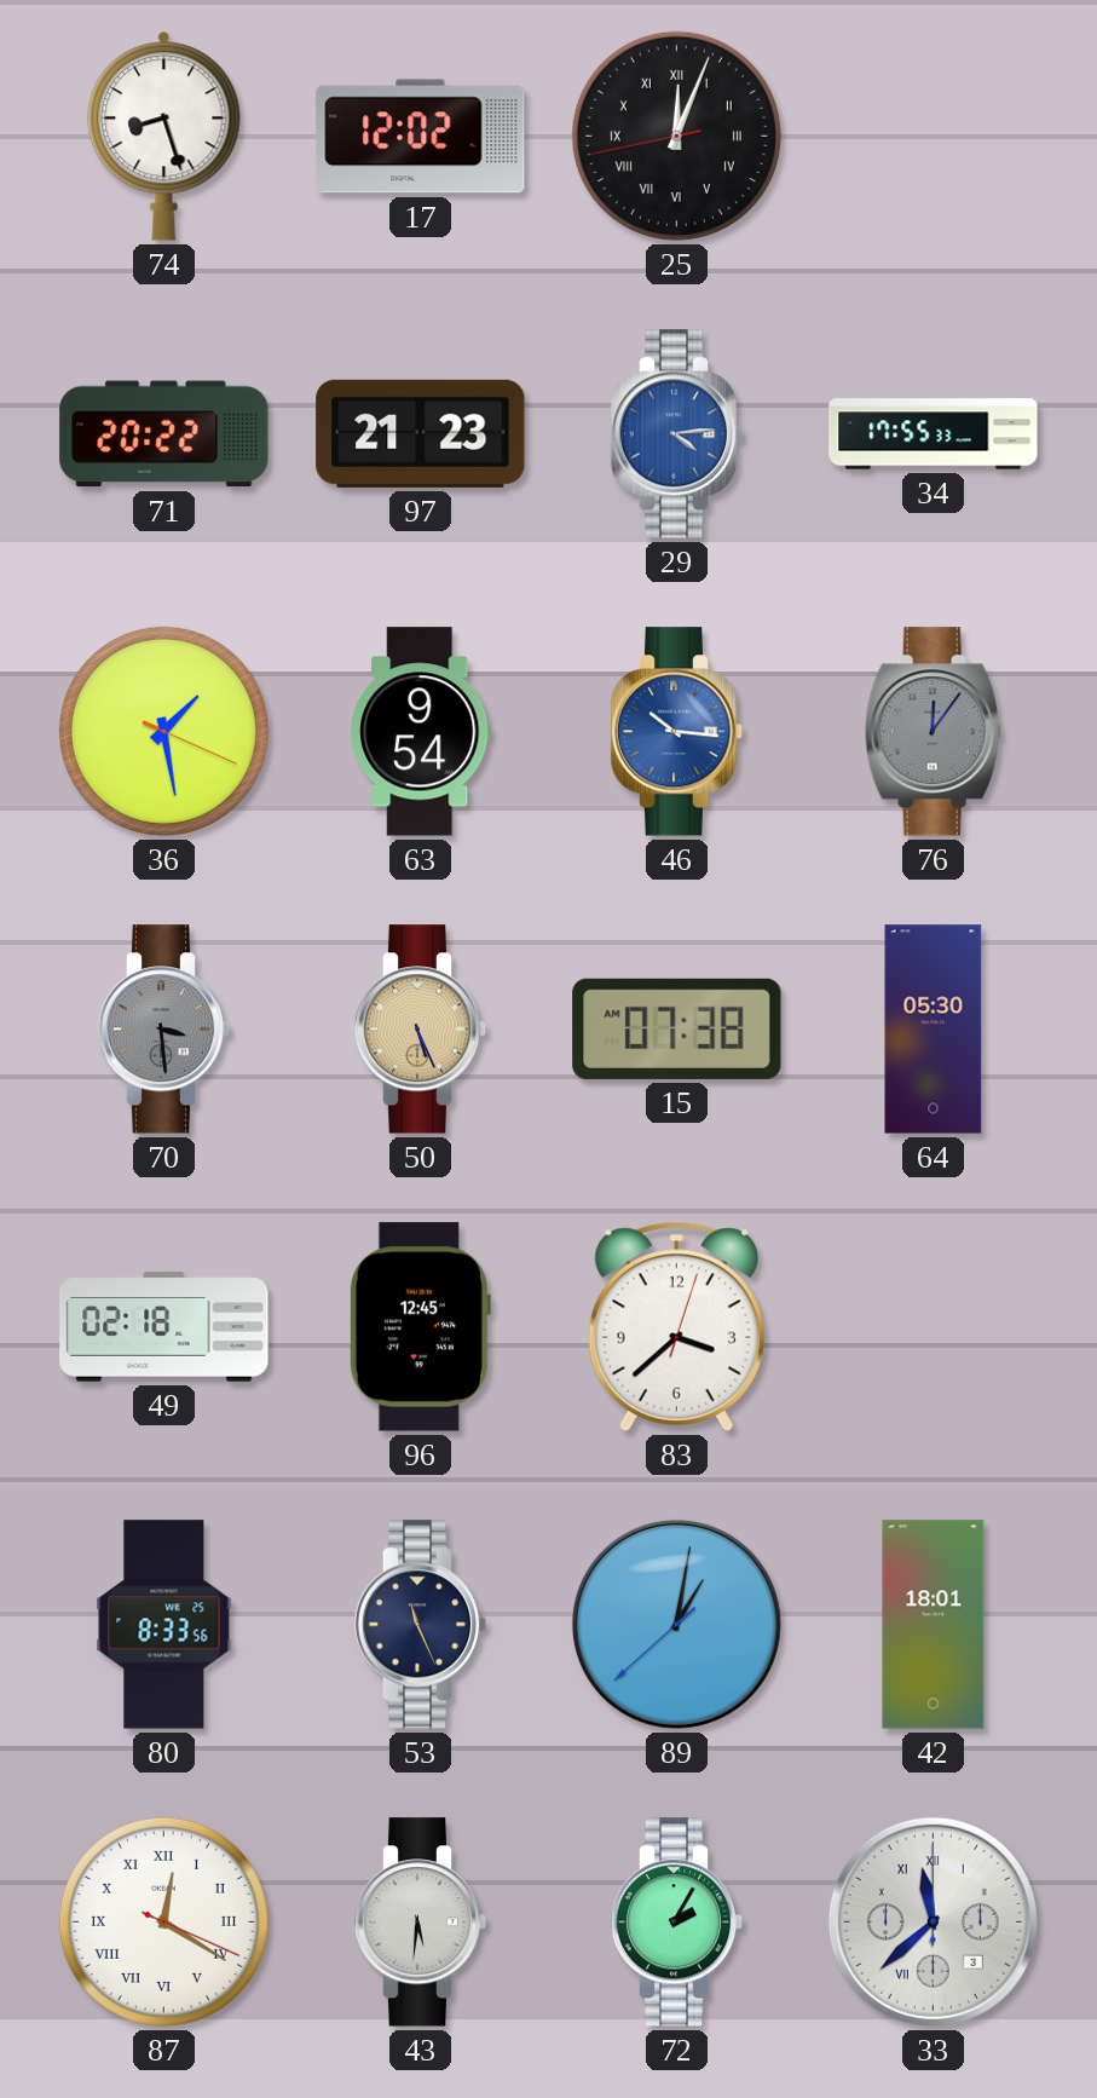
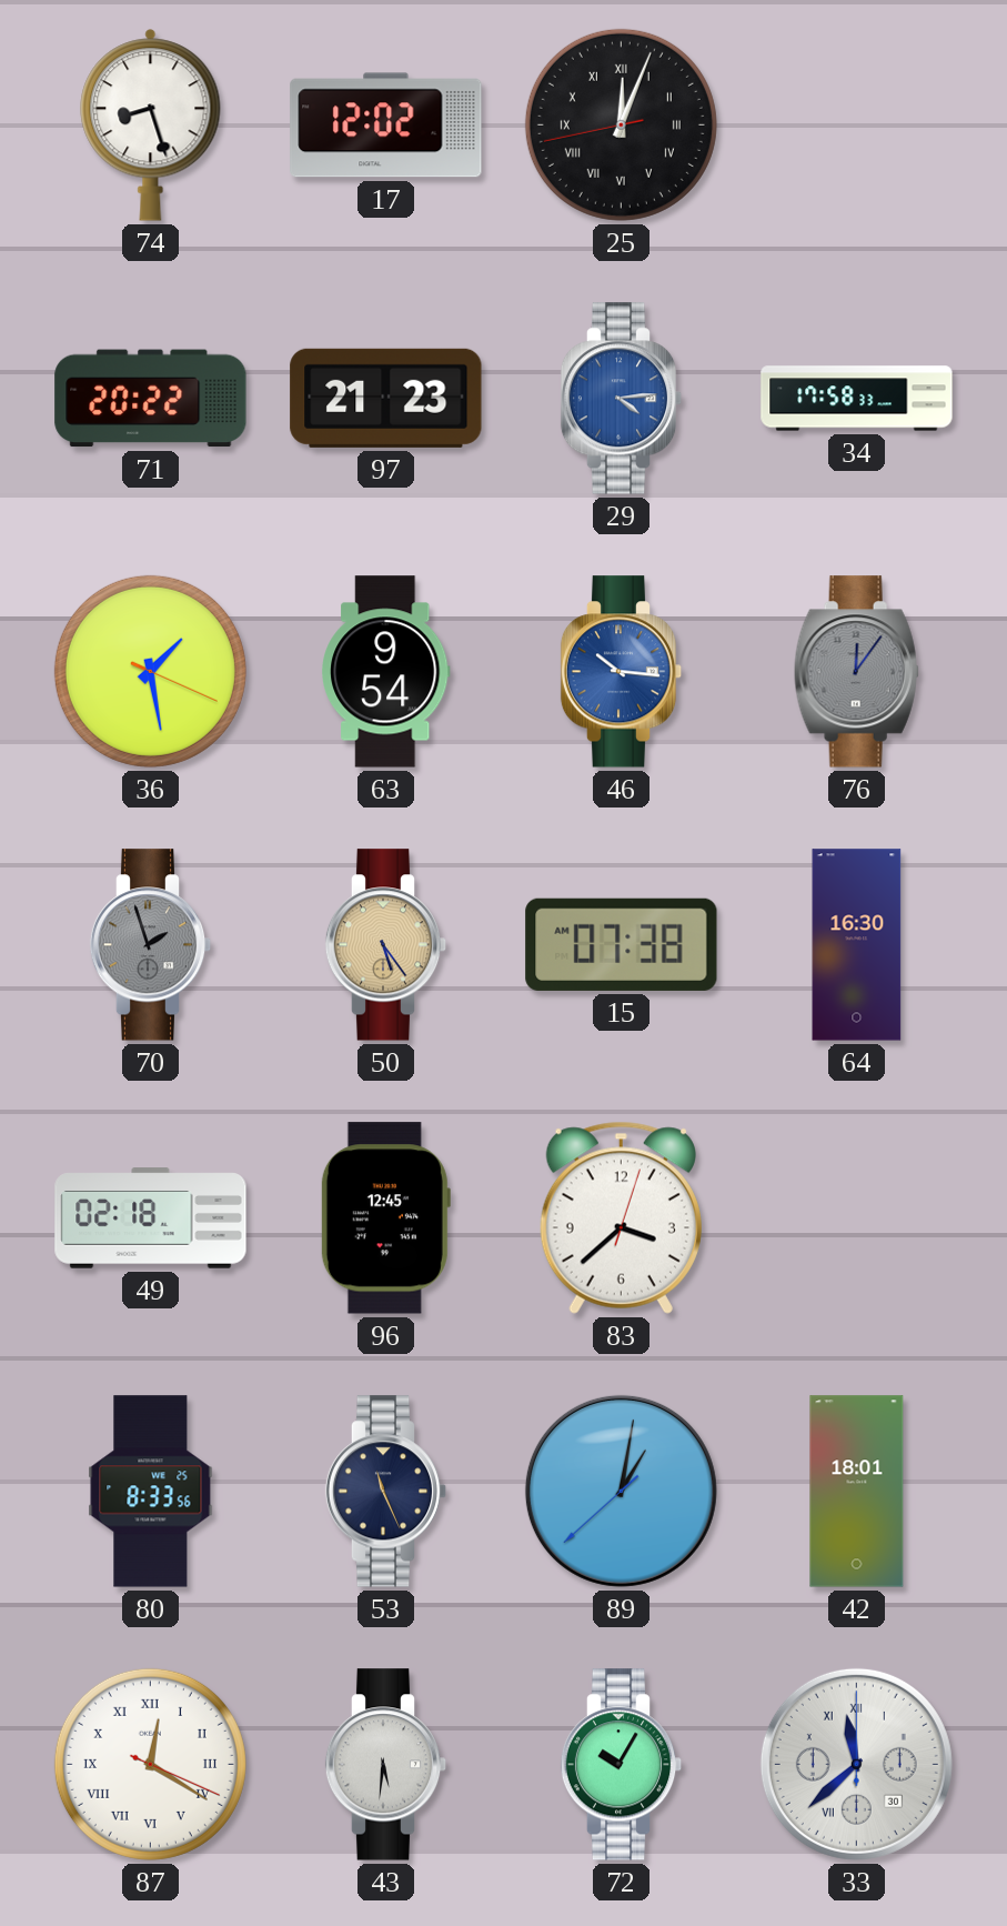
34: 17:55 -> 17:58
70: 3:29 -> 1:57
50: 5:26 -> 5:24
64: 05:30 -> 16:30
72: 2:05 -> 10:05
33 date: 3 -> 30
